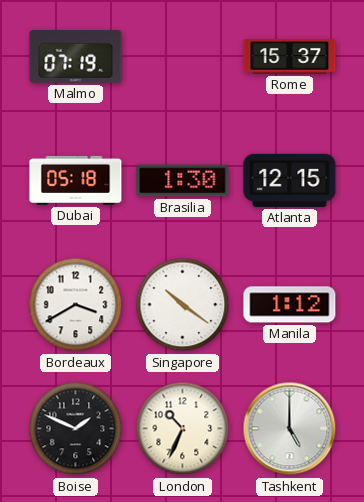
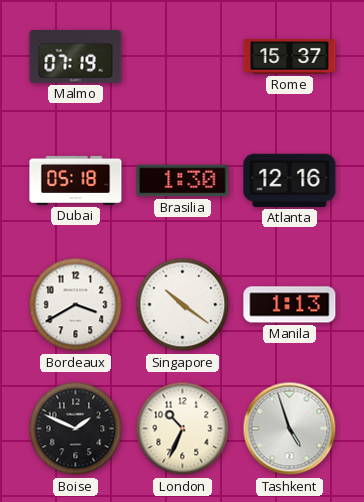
Atlanta: 12:15 -> 12:16
Manila: 1:12 -> 1:13
Tashkent: 5:00 -> 4:57
